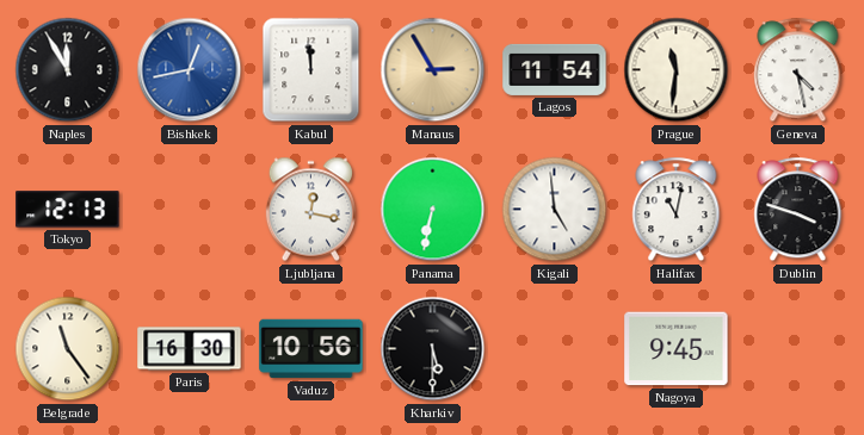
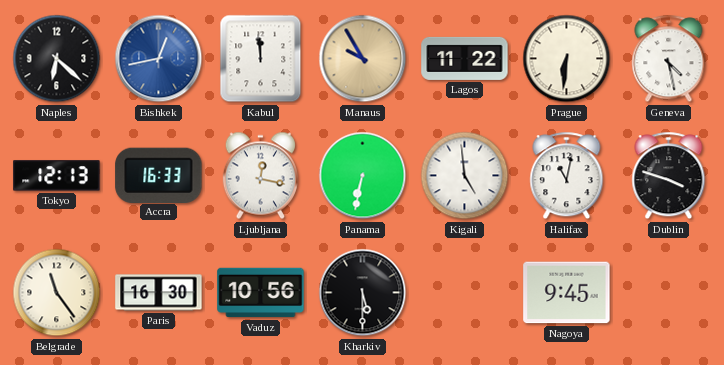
Naples: 11:55 -> 6:22
Manaus: 2:55 -> 9:55
Lagos: 11:54 -> 11:22
Prague: 11:31 -> 6:31
Accra: none -> 16:33
